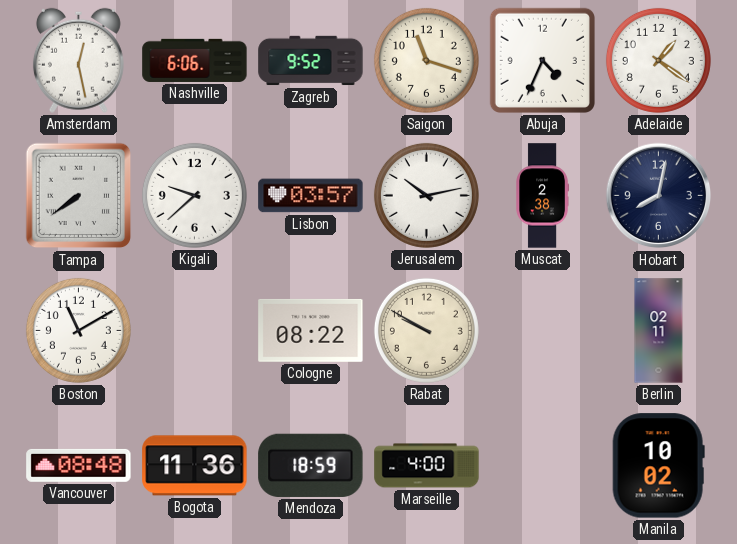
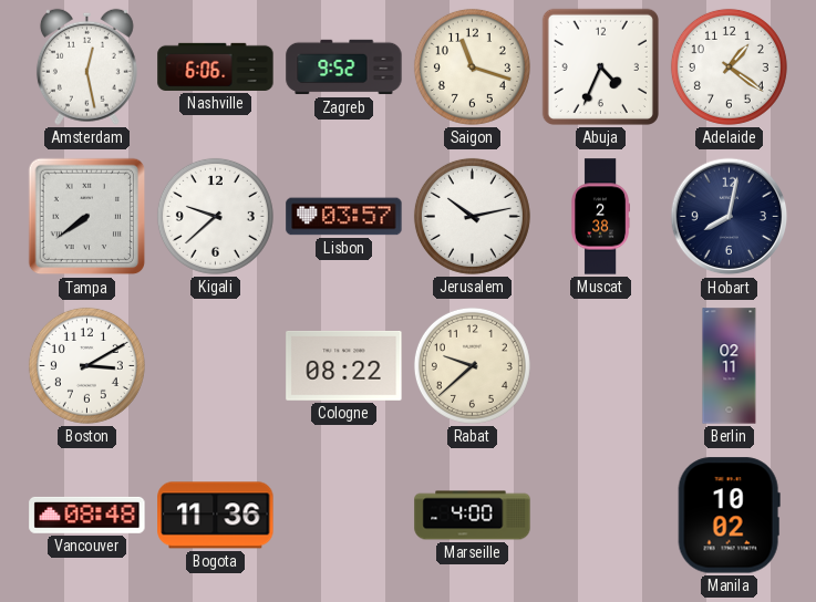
Boston: 11:10 -> 3:10
Rabat: 9:50 -> 9:38
Mendoza: 18:59 -> none
